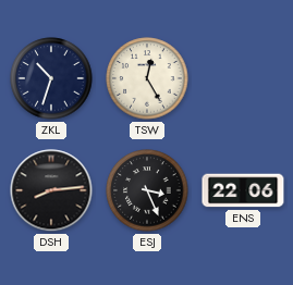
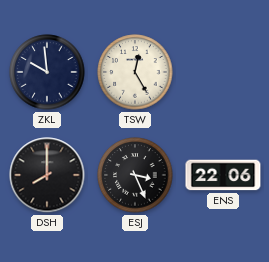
ZKL: 10:33 -> 9:59
DSH: 8:14 -> 8:00
